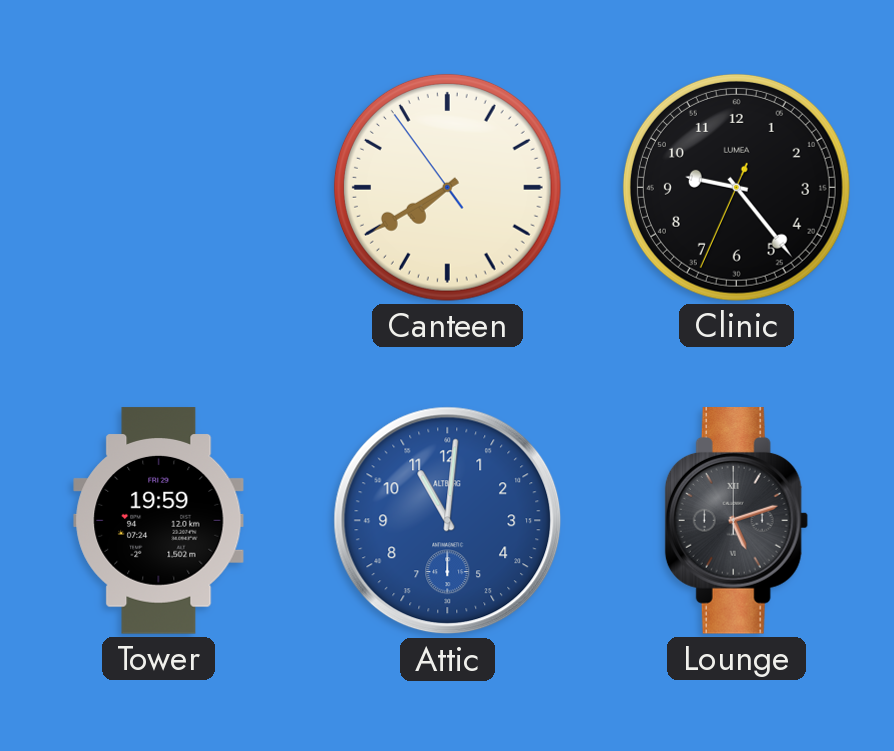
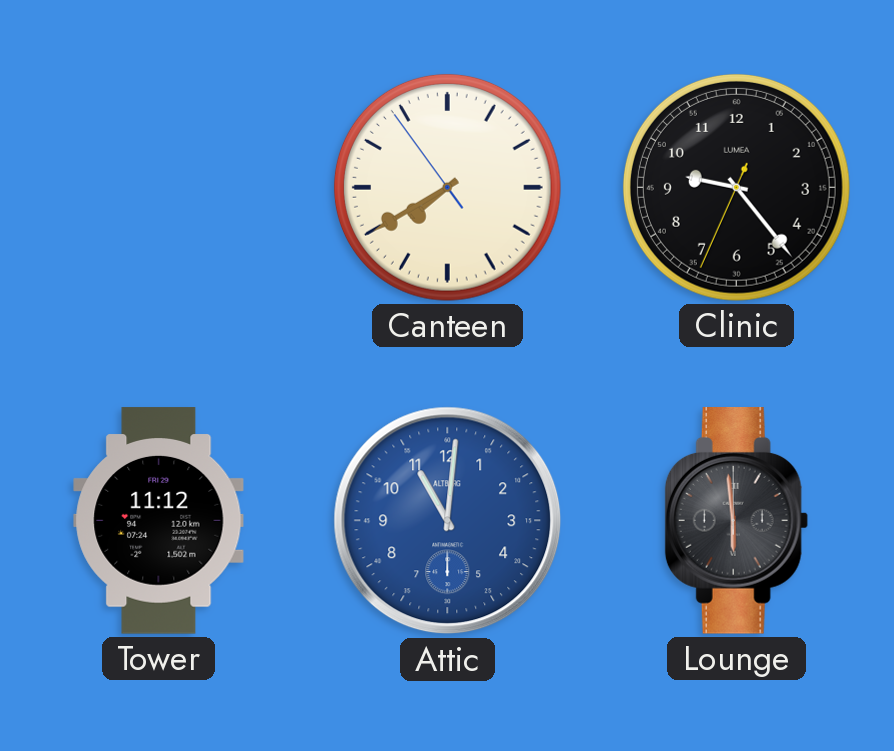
Tower: 19:59 -> 11:12
Lounge: 5:12 -> 5:59
